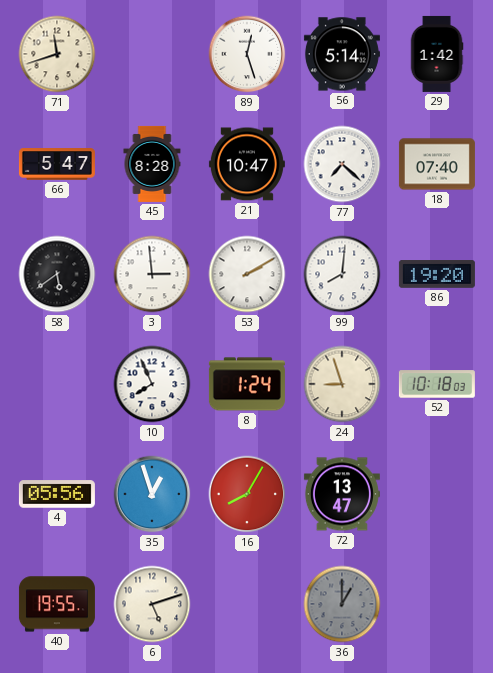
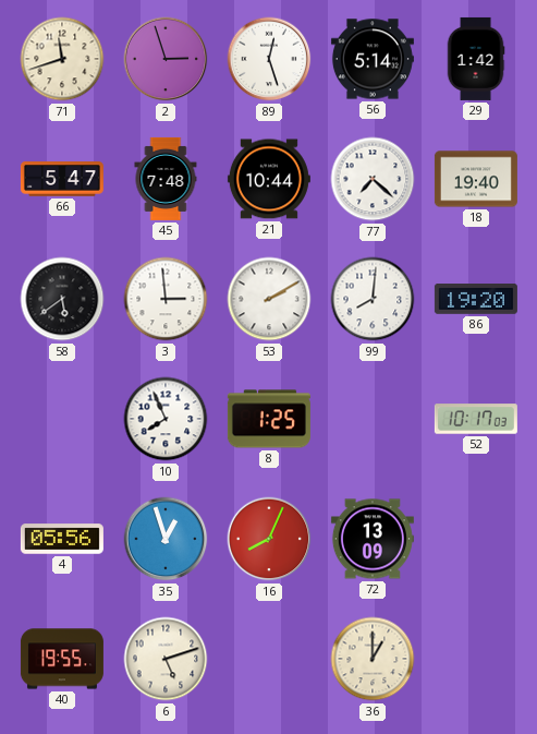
2: none -> 2:57
45: 8:28 -> 7:48
21: 10:47 -> 10:44
18: 07:40 -> 19:40
8: 1:24 -> 1:25
24: 8:57 -> none
52: 10:18 -> 10:17
16: 8:05 -> 8:04
72: 13:47 -> 13:09
36 dial: grey -> cream
